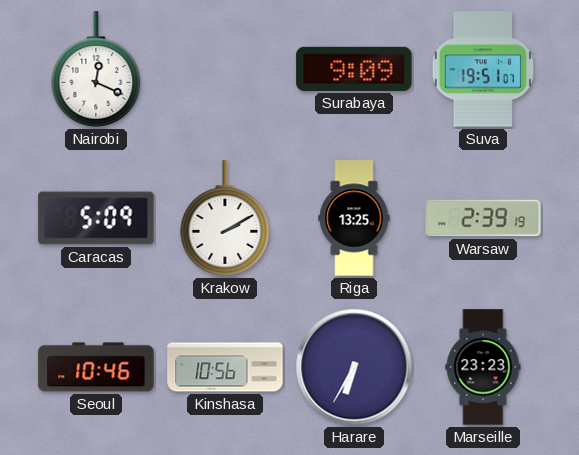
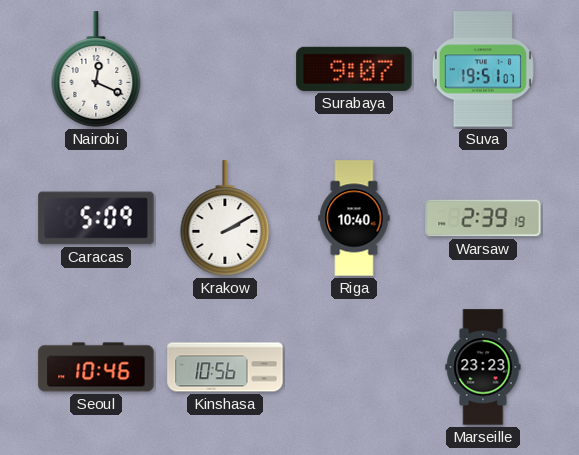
Surabaya: 9:09 -> 9:07
Riga: 13:25 -> 10:40
Harare: 6:35 -> none
